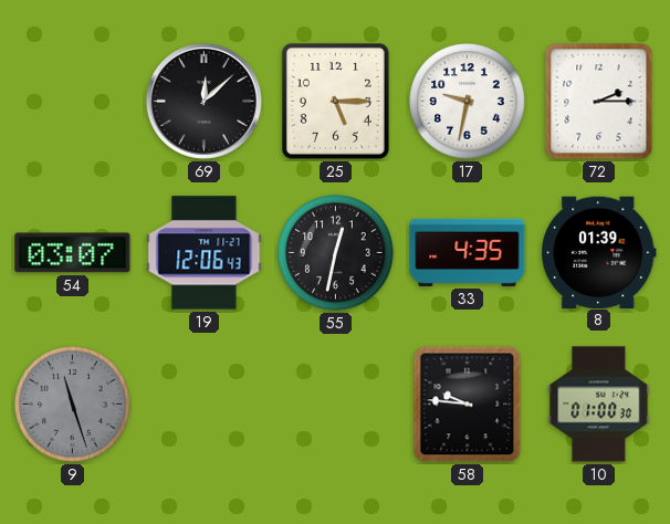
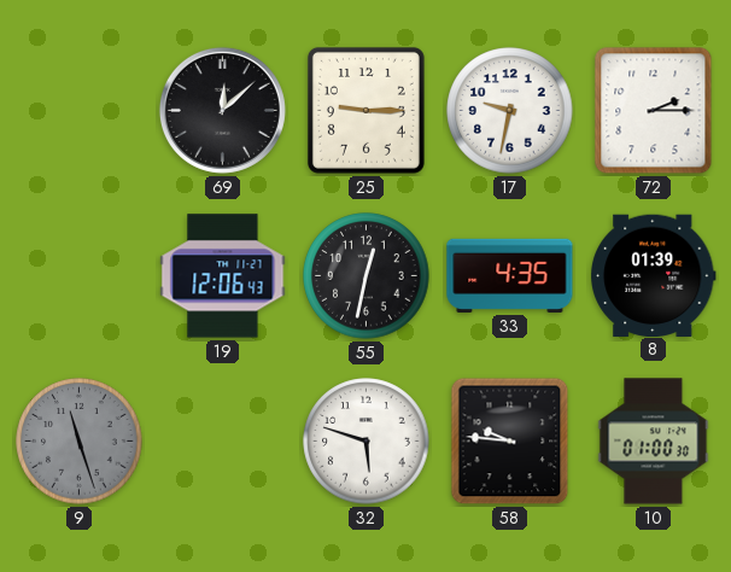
25: 5:15 -> 9:15
54: 03:07 -> none
32: none -> 5:48
